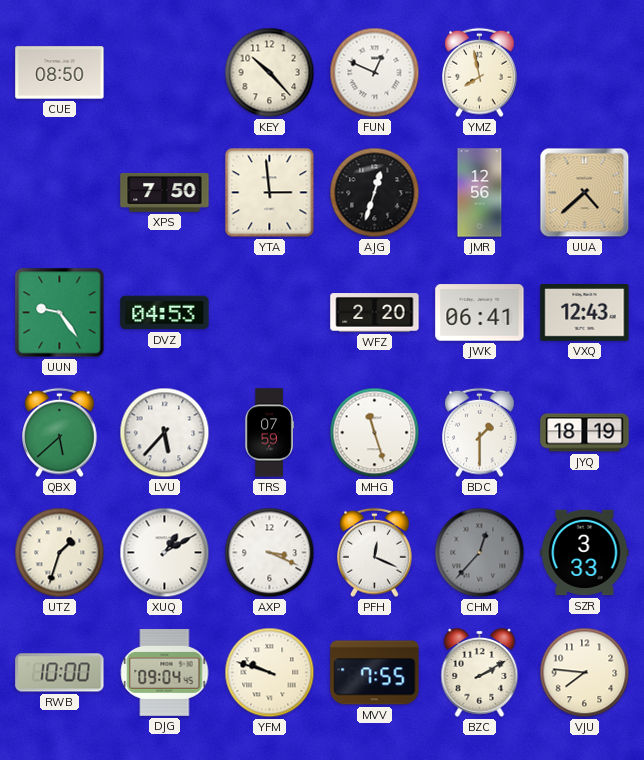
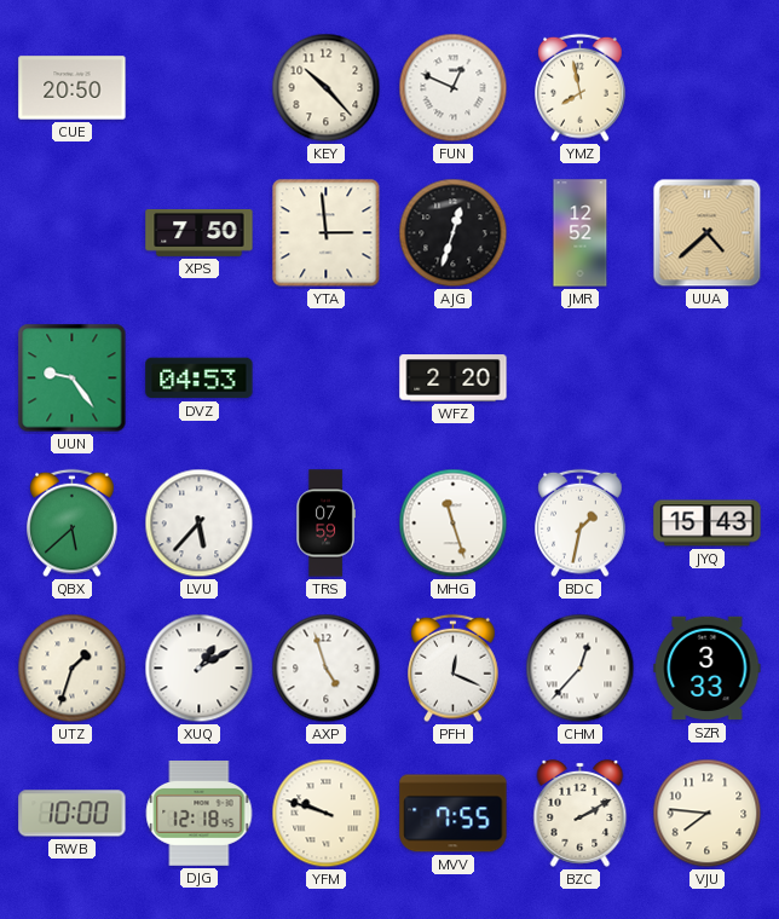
CUE: 08:50 -> 20:50
JMR: 12:56 -> 12:52
JWK: 06:41 -> none
VXQ: 12:43 -> none
BDC: 1:30 -> 1:32
JYQ: 18:19 -> 15:43
AXP: 3:19 -> 4:57
CHM dial: grey -> white
DJG: 09:04 -> 12:18
